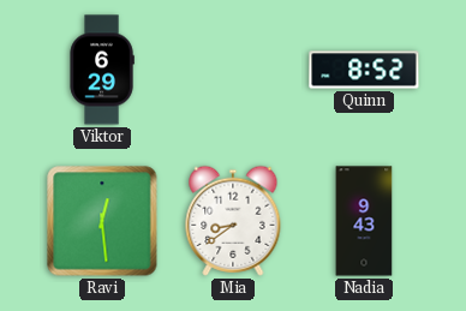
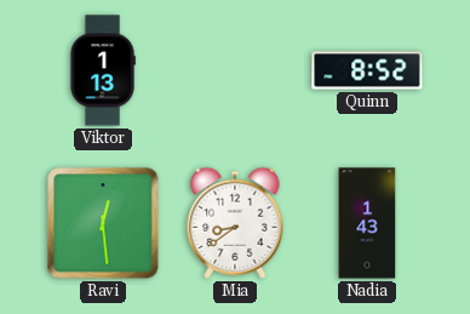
Viktor: 6:29 -> 1:13
Nadia: 9:43 -> 1:43
